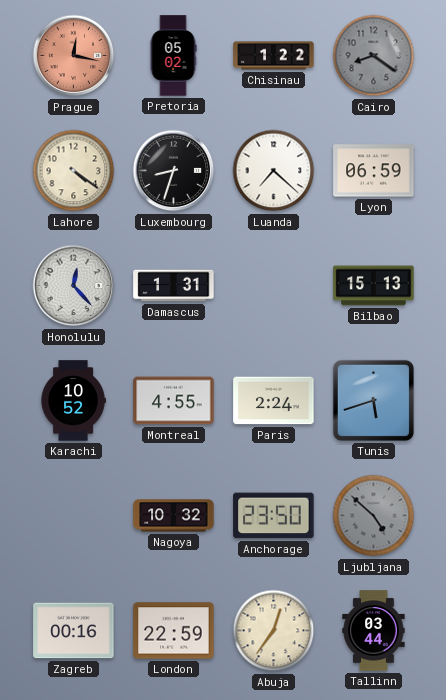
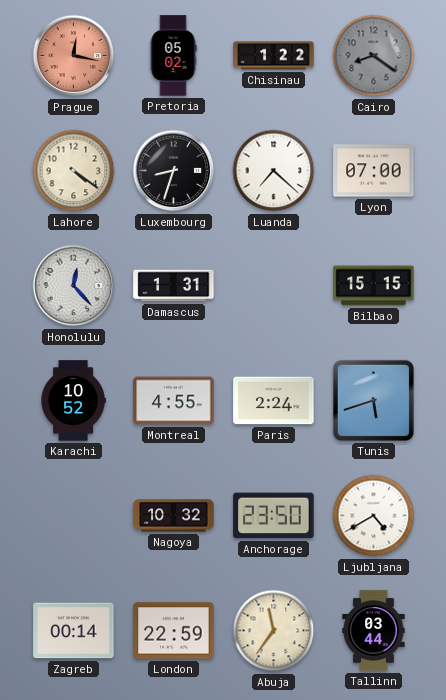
Lyon: 06:59 -> 07:00
Bilbao: 15:13 -> 15:15
Ljubljana: 4:52 -> 4:40
Ljubljana dial: grey -> white
Zagreb: 00:16 -> 00:14
Abuja: 12:36 -> 11:36
